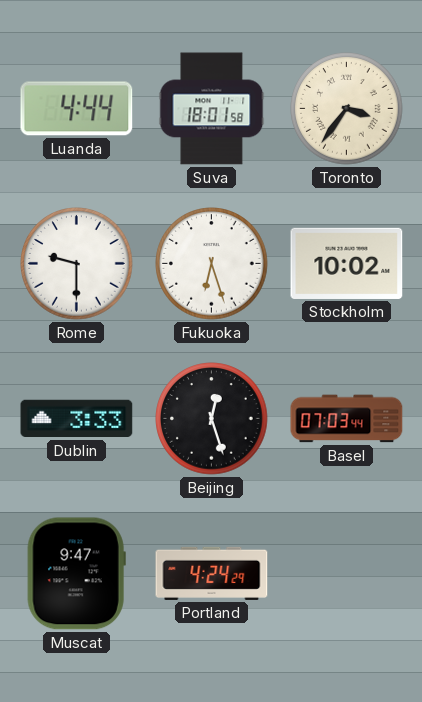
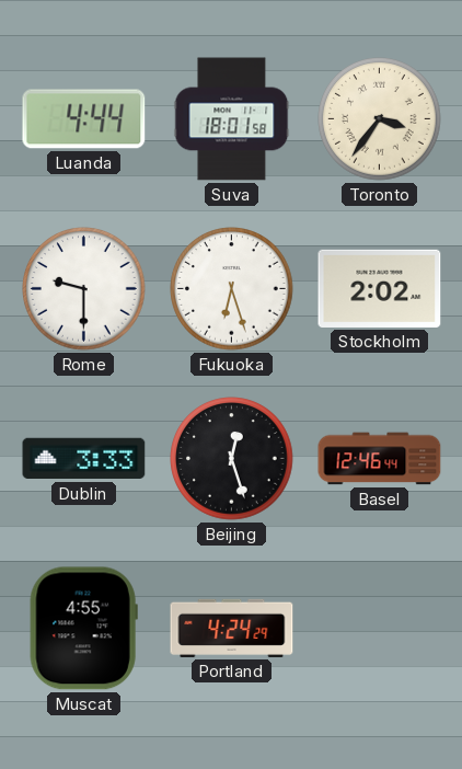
Stockholm: 10:02 -> 2:02
Basel: 07:03 -> 12:46
Muscat: 9:47 -> 4:55
